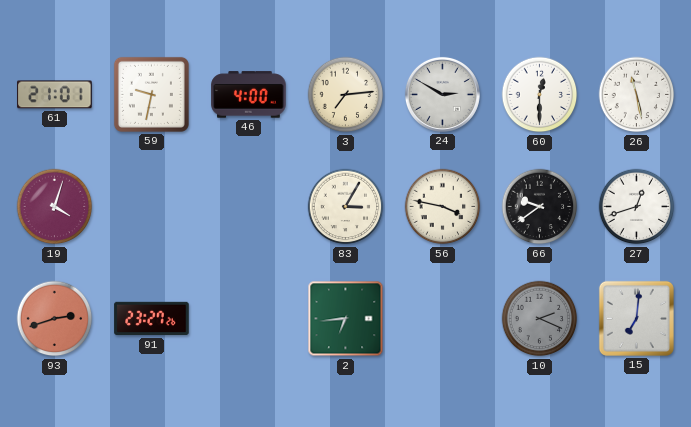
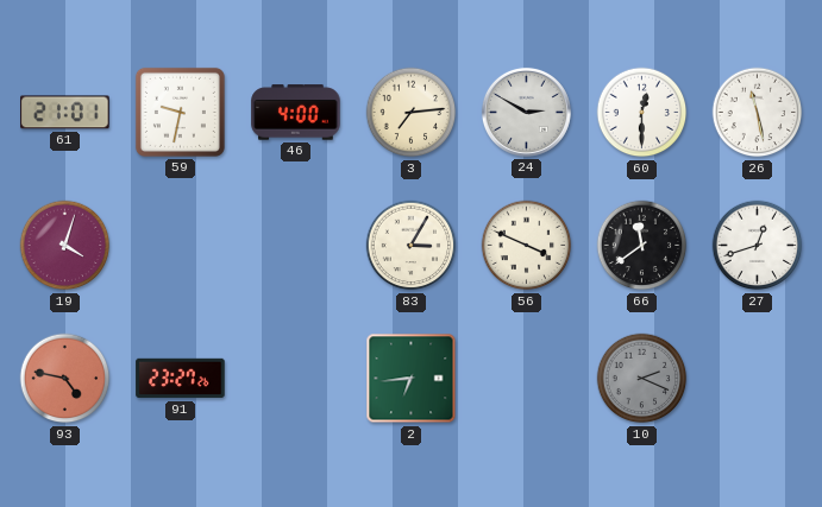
56: 3:47 -> 3:49
66: 9:39 -> 11:39
93: 2:42 -> 4:47
15: 7:01 -> none
